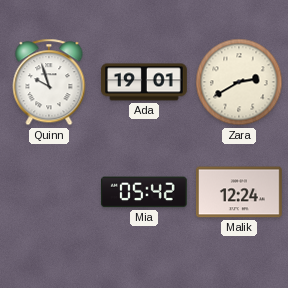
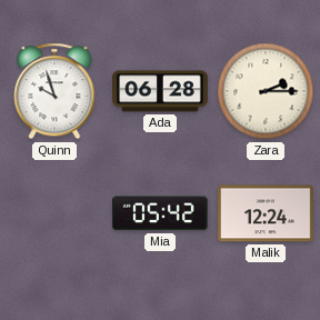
Ada: 19:01 -> 06:28
Zara: 2:40 -> 2:15
